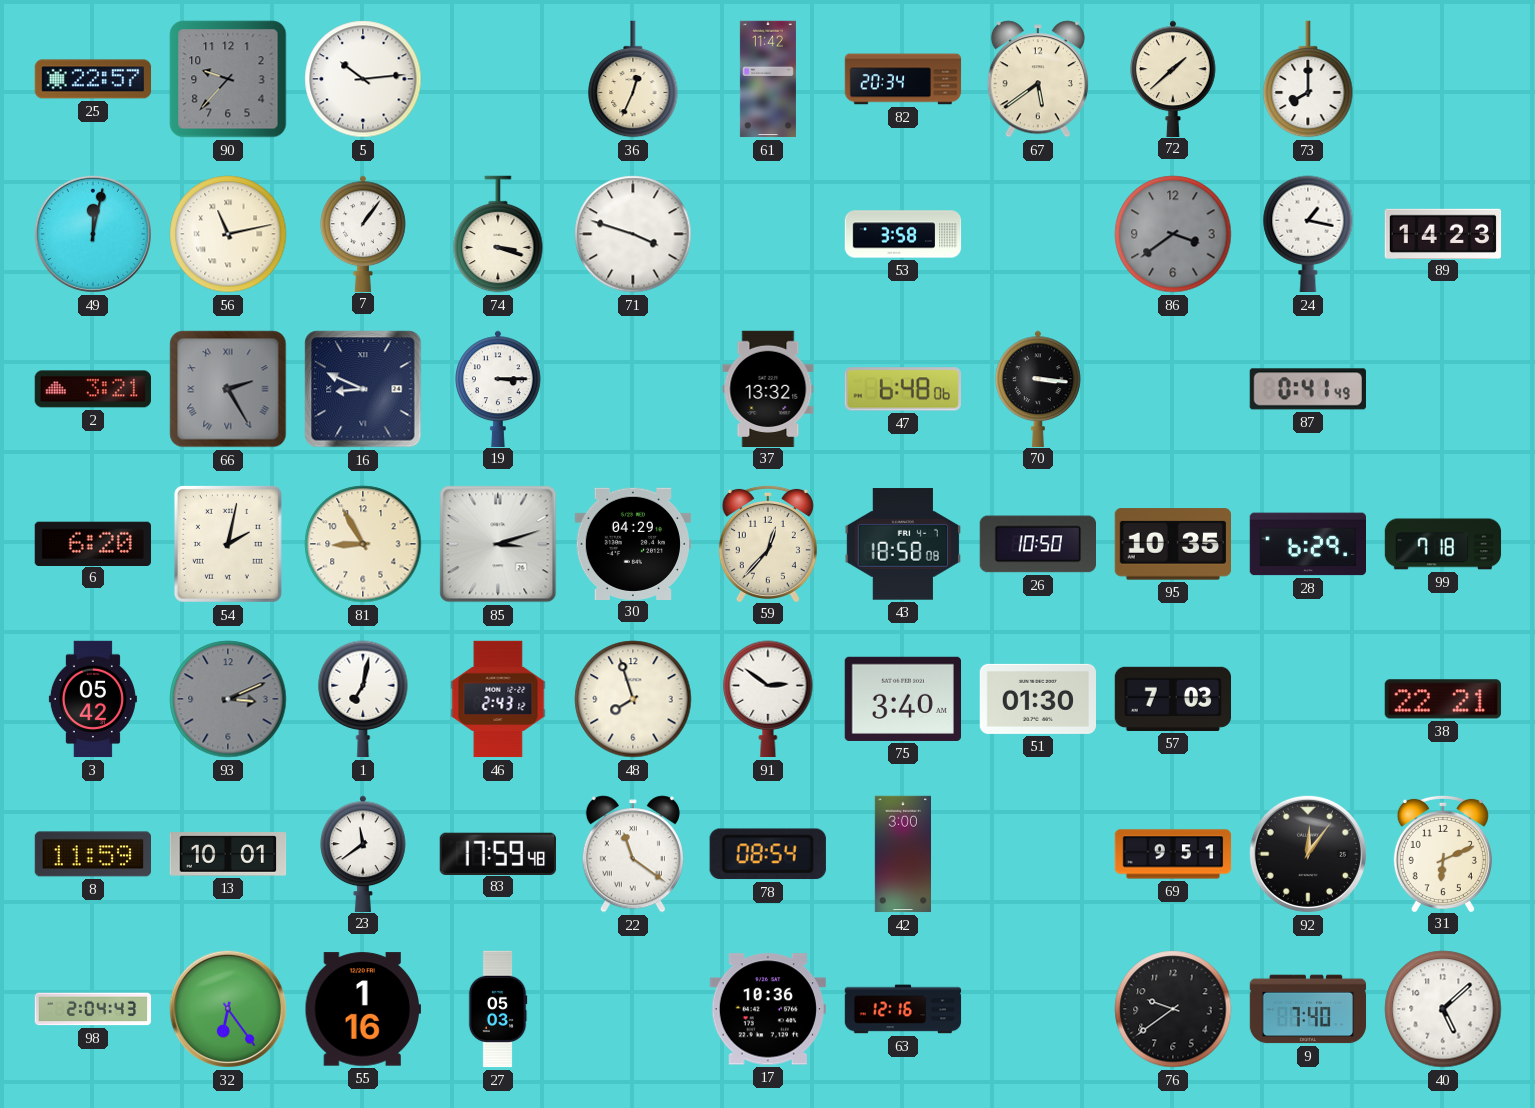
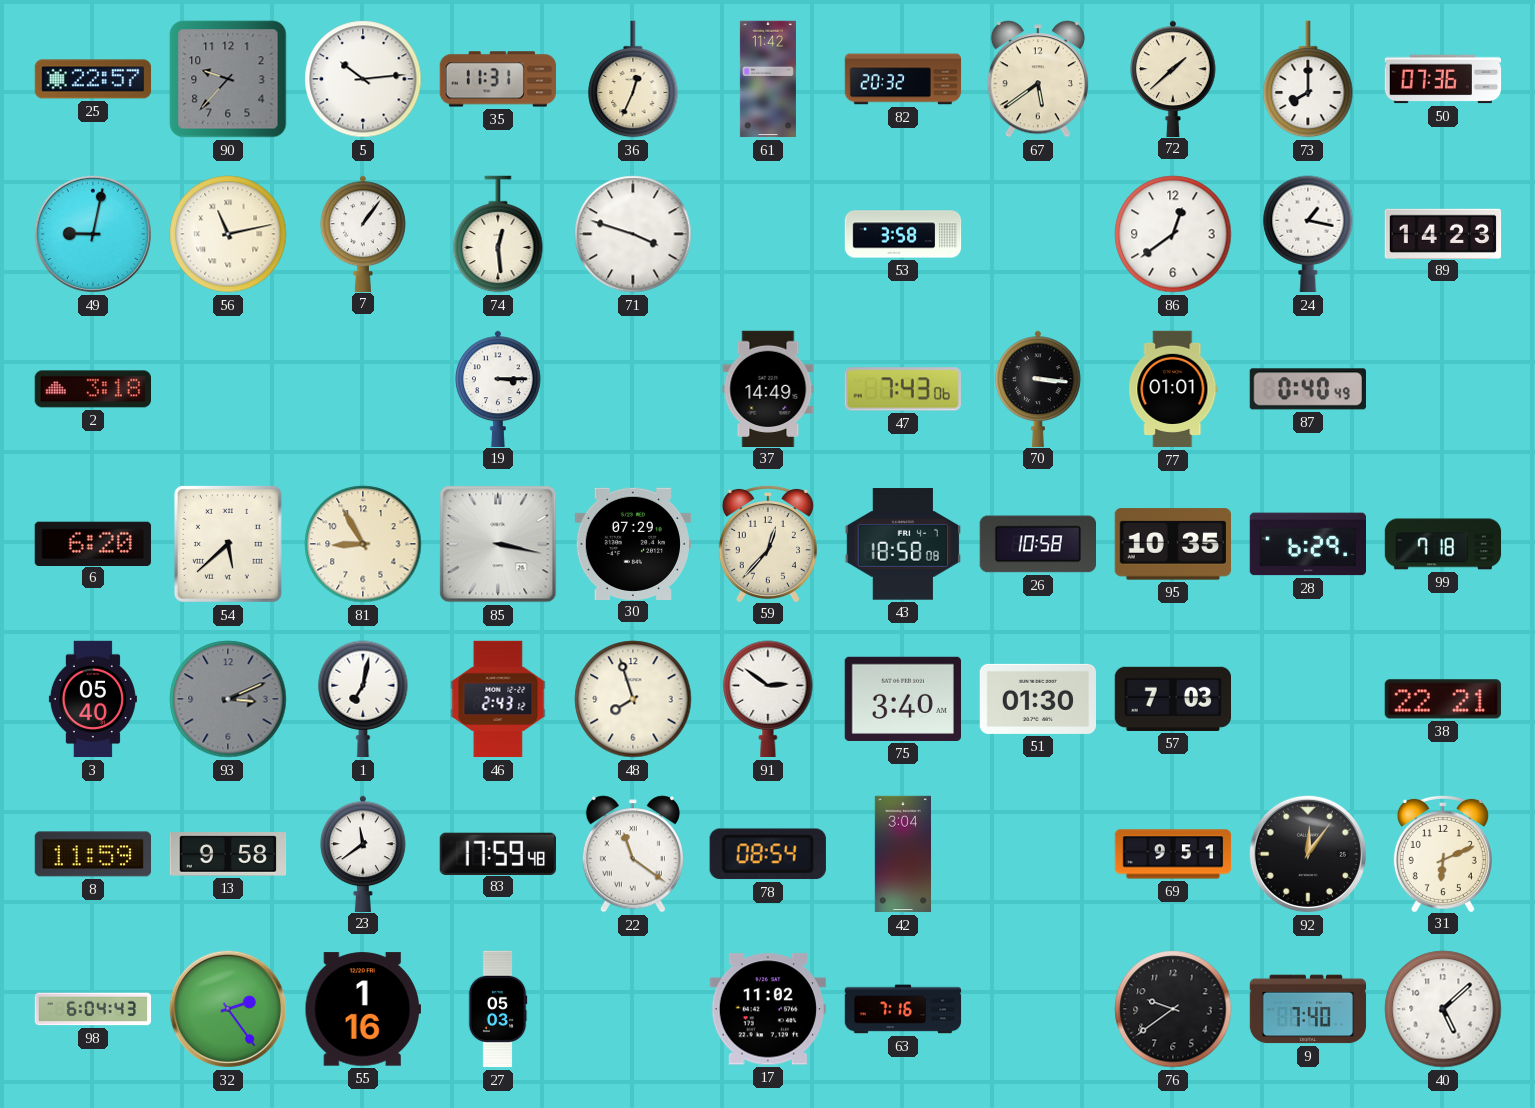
35: none -> 11:31
82: 20:34 -> 20:32
50: none -> 07:36
49: 12:02 -> 9:02
74: 3:18 -> 12:29
86: 3:39 -> 12:39
86 dial: grey -> white
2: 3:21 -> 3:18
66: 2:25 -> none
16: 8:49 -> none
37: 13:32 -> 14:49
47: 6:48 -> 7:43
77: none -> 01:01
87: 0:41 -> 0:40
54: 2:02 -> 5:38
85: 3:12 -> 3:17
30: 04:29 -> 07:29
26: 10:50 -> 10:58
3: 05:42 -> 05:40
13: 10:01 -> 9:58
42: 3:00 -> 3:04
98: 2:04 -> 6:04
32: 6:24 -> 2:24
17: 10:36 -> 11:02
63: 12:16 -> 7:16
